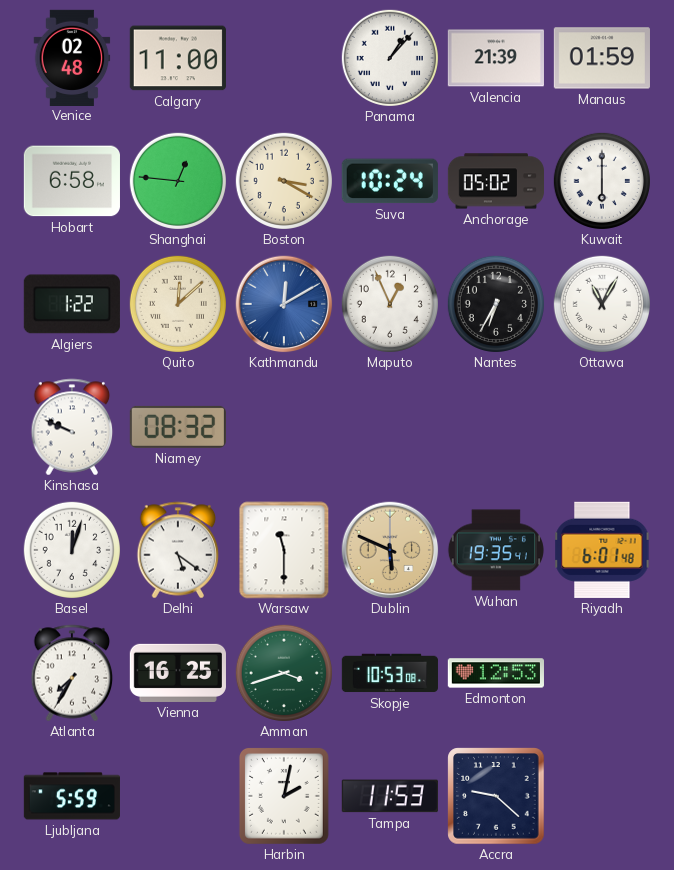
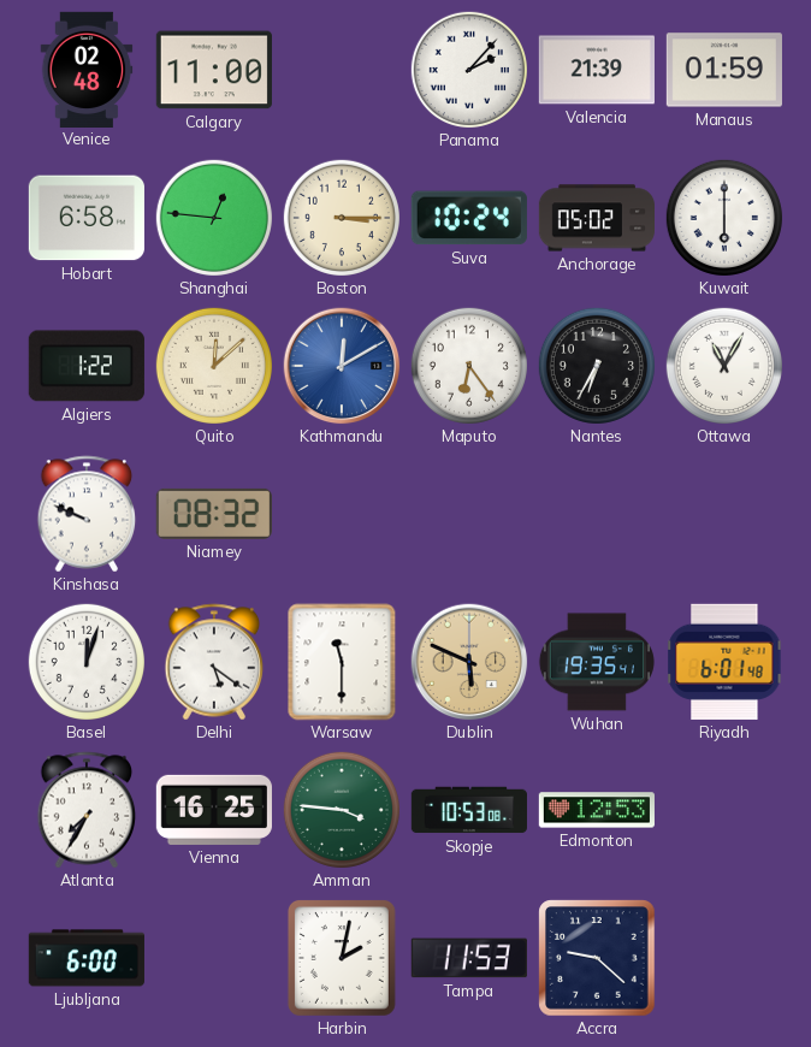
Panama: 1:07 -> 2:07
Boston: 3:20 -> 3:15
Maputo: 12:56 -> 6:24
Amman: 3:42 -> 3:46
Ljubljana: 5:59 -> 6:00
